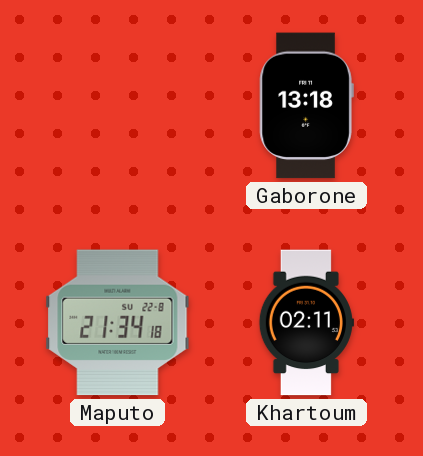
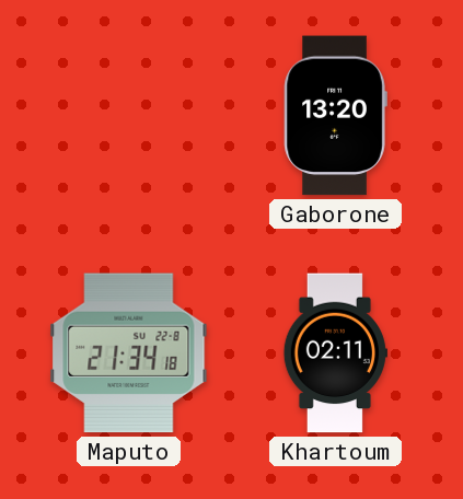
Gaborone: 13:18 -> 13:20
